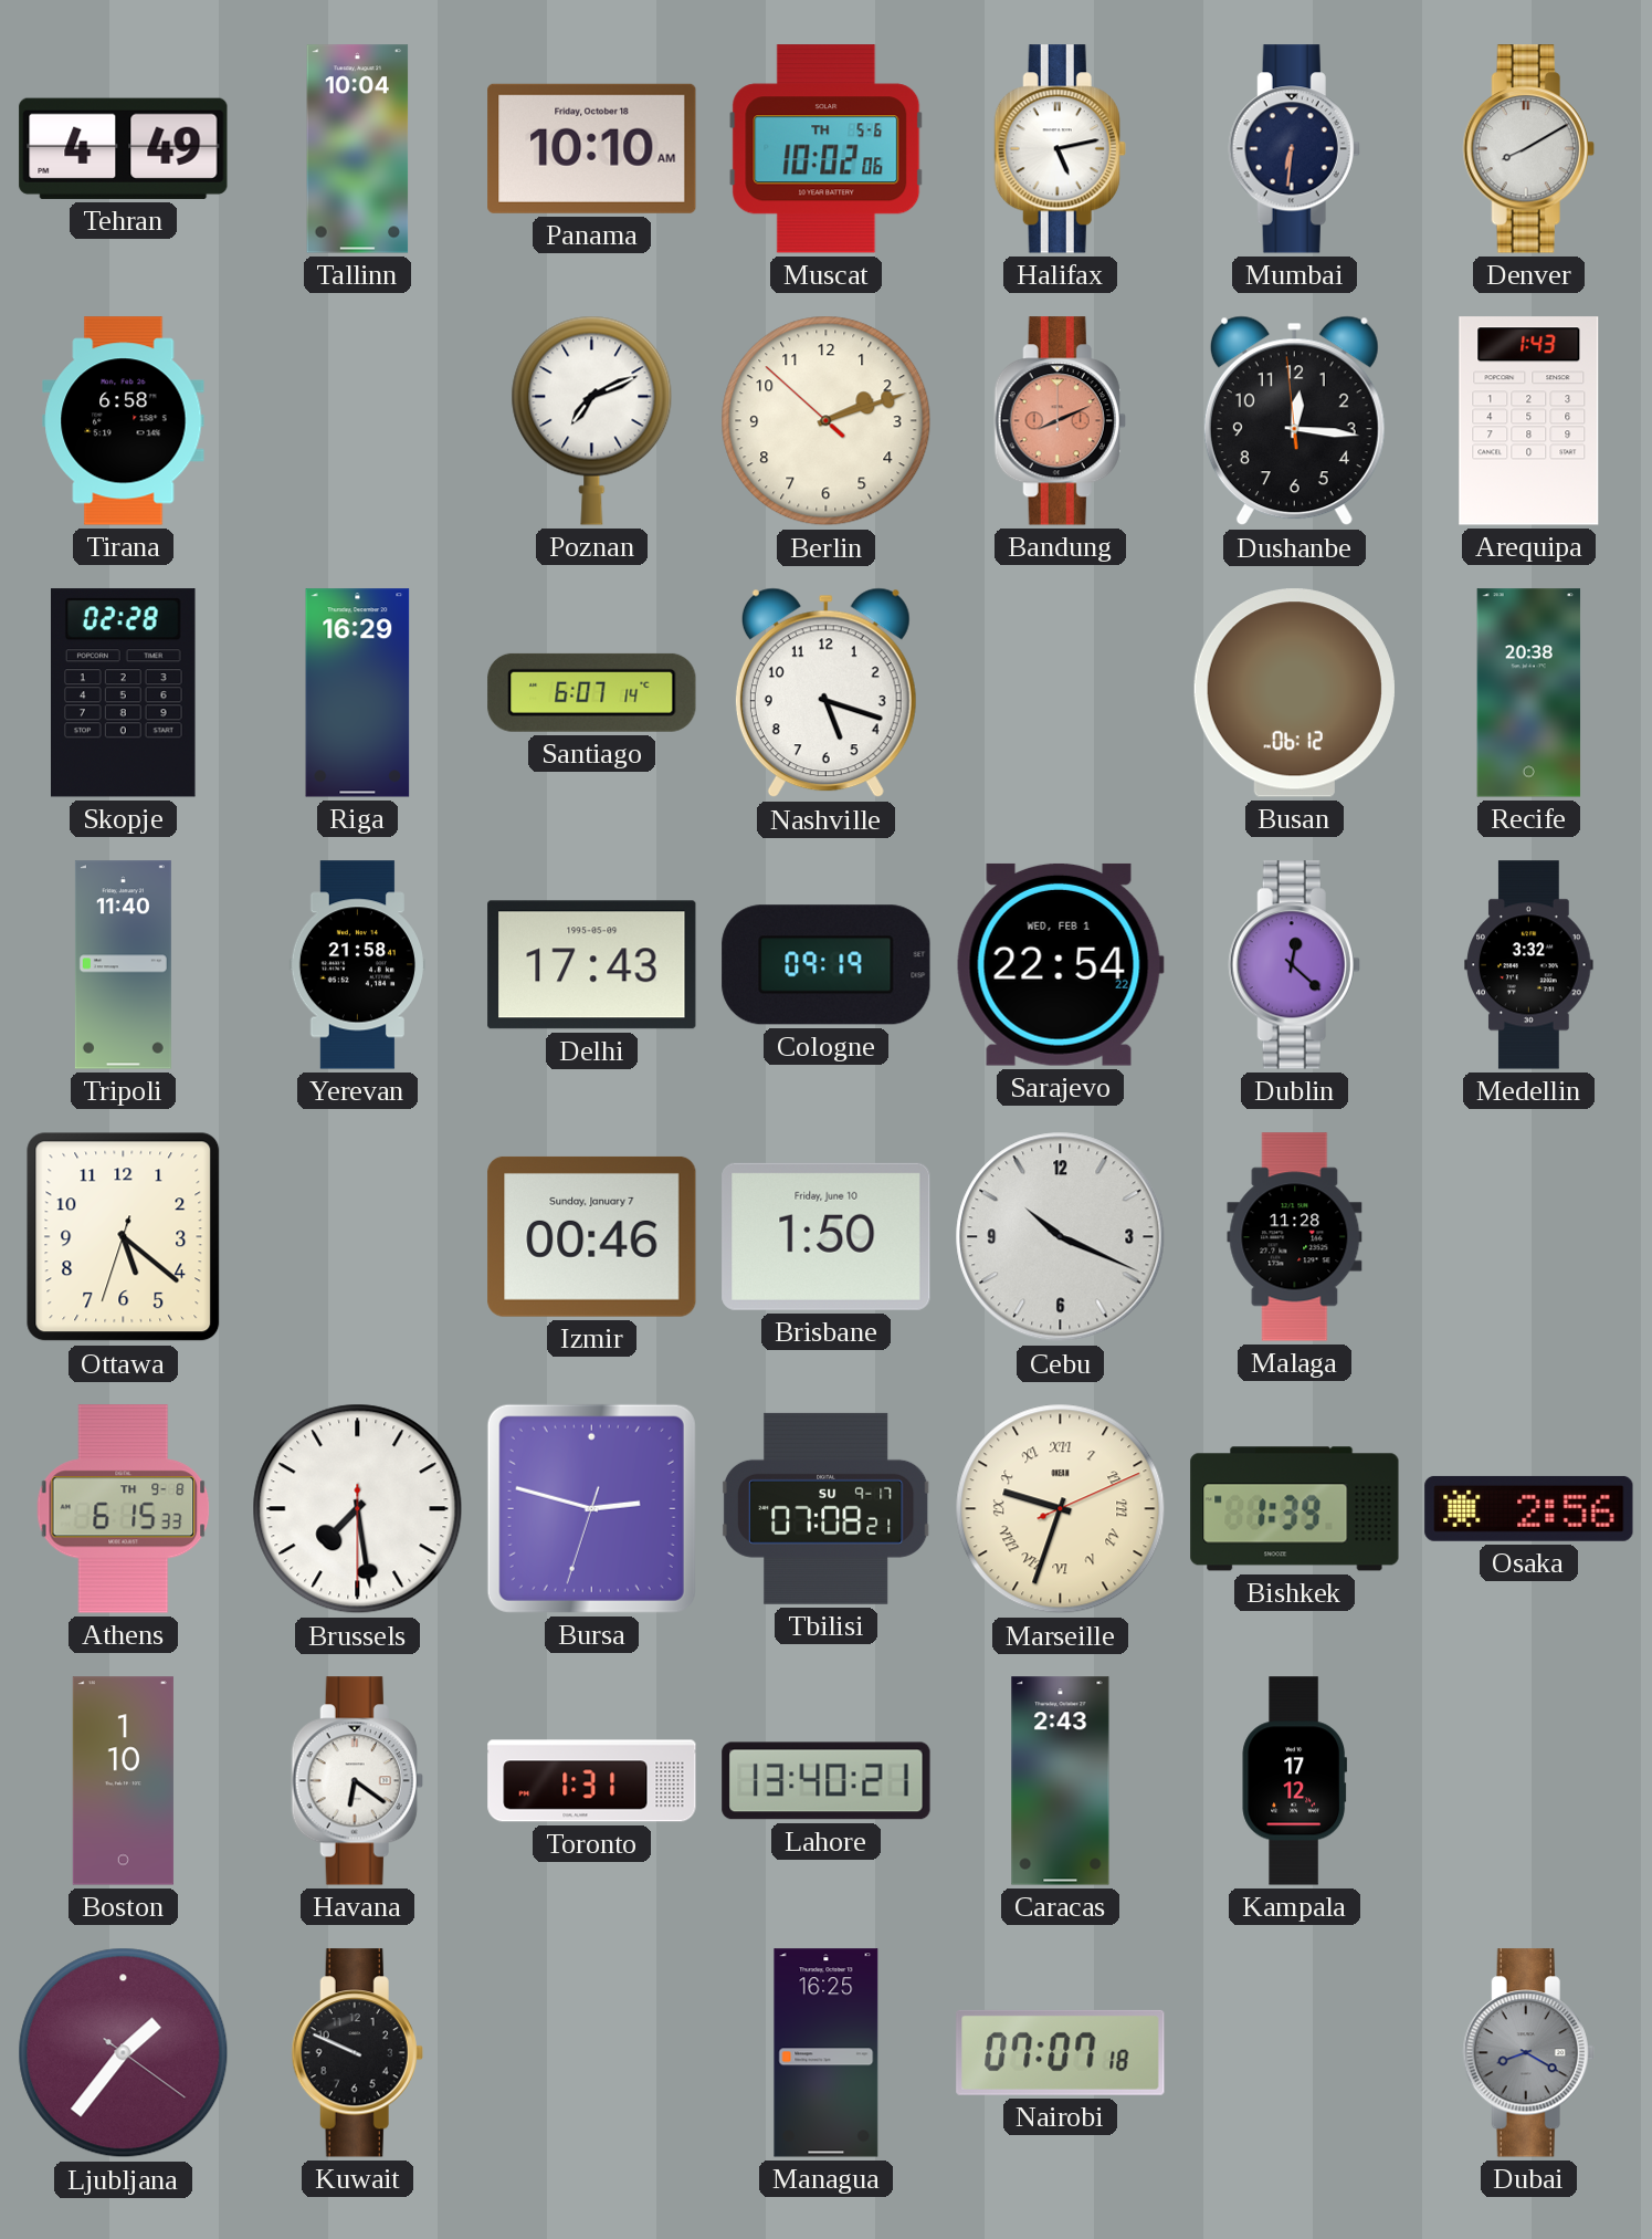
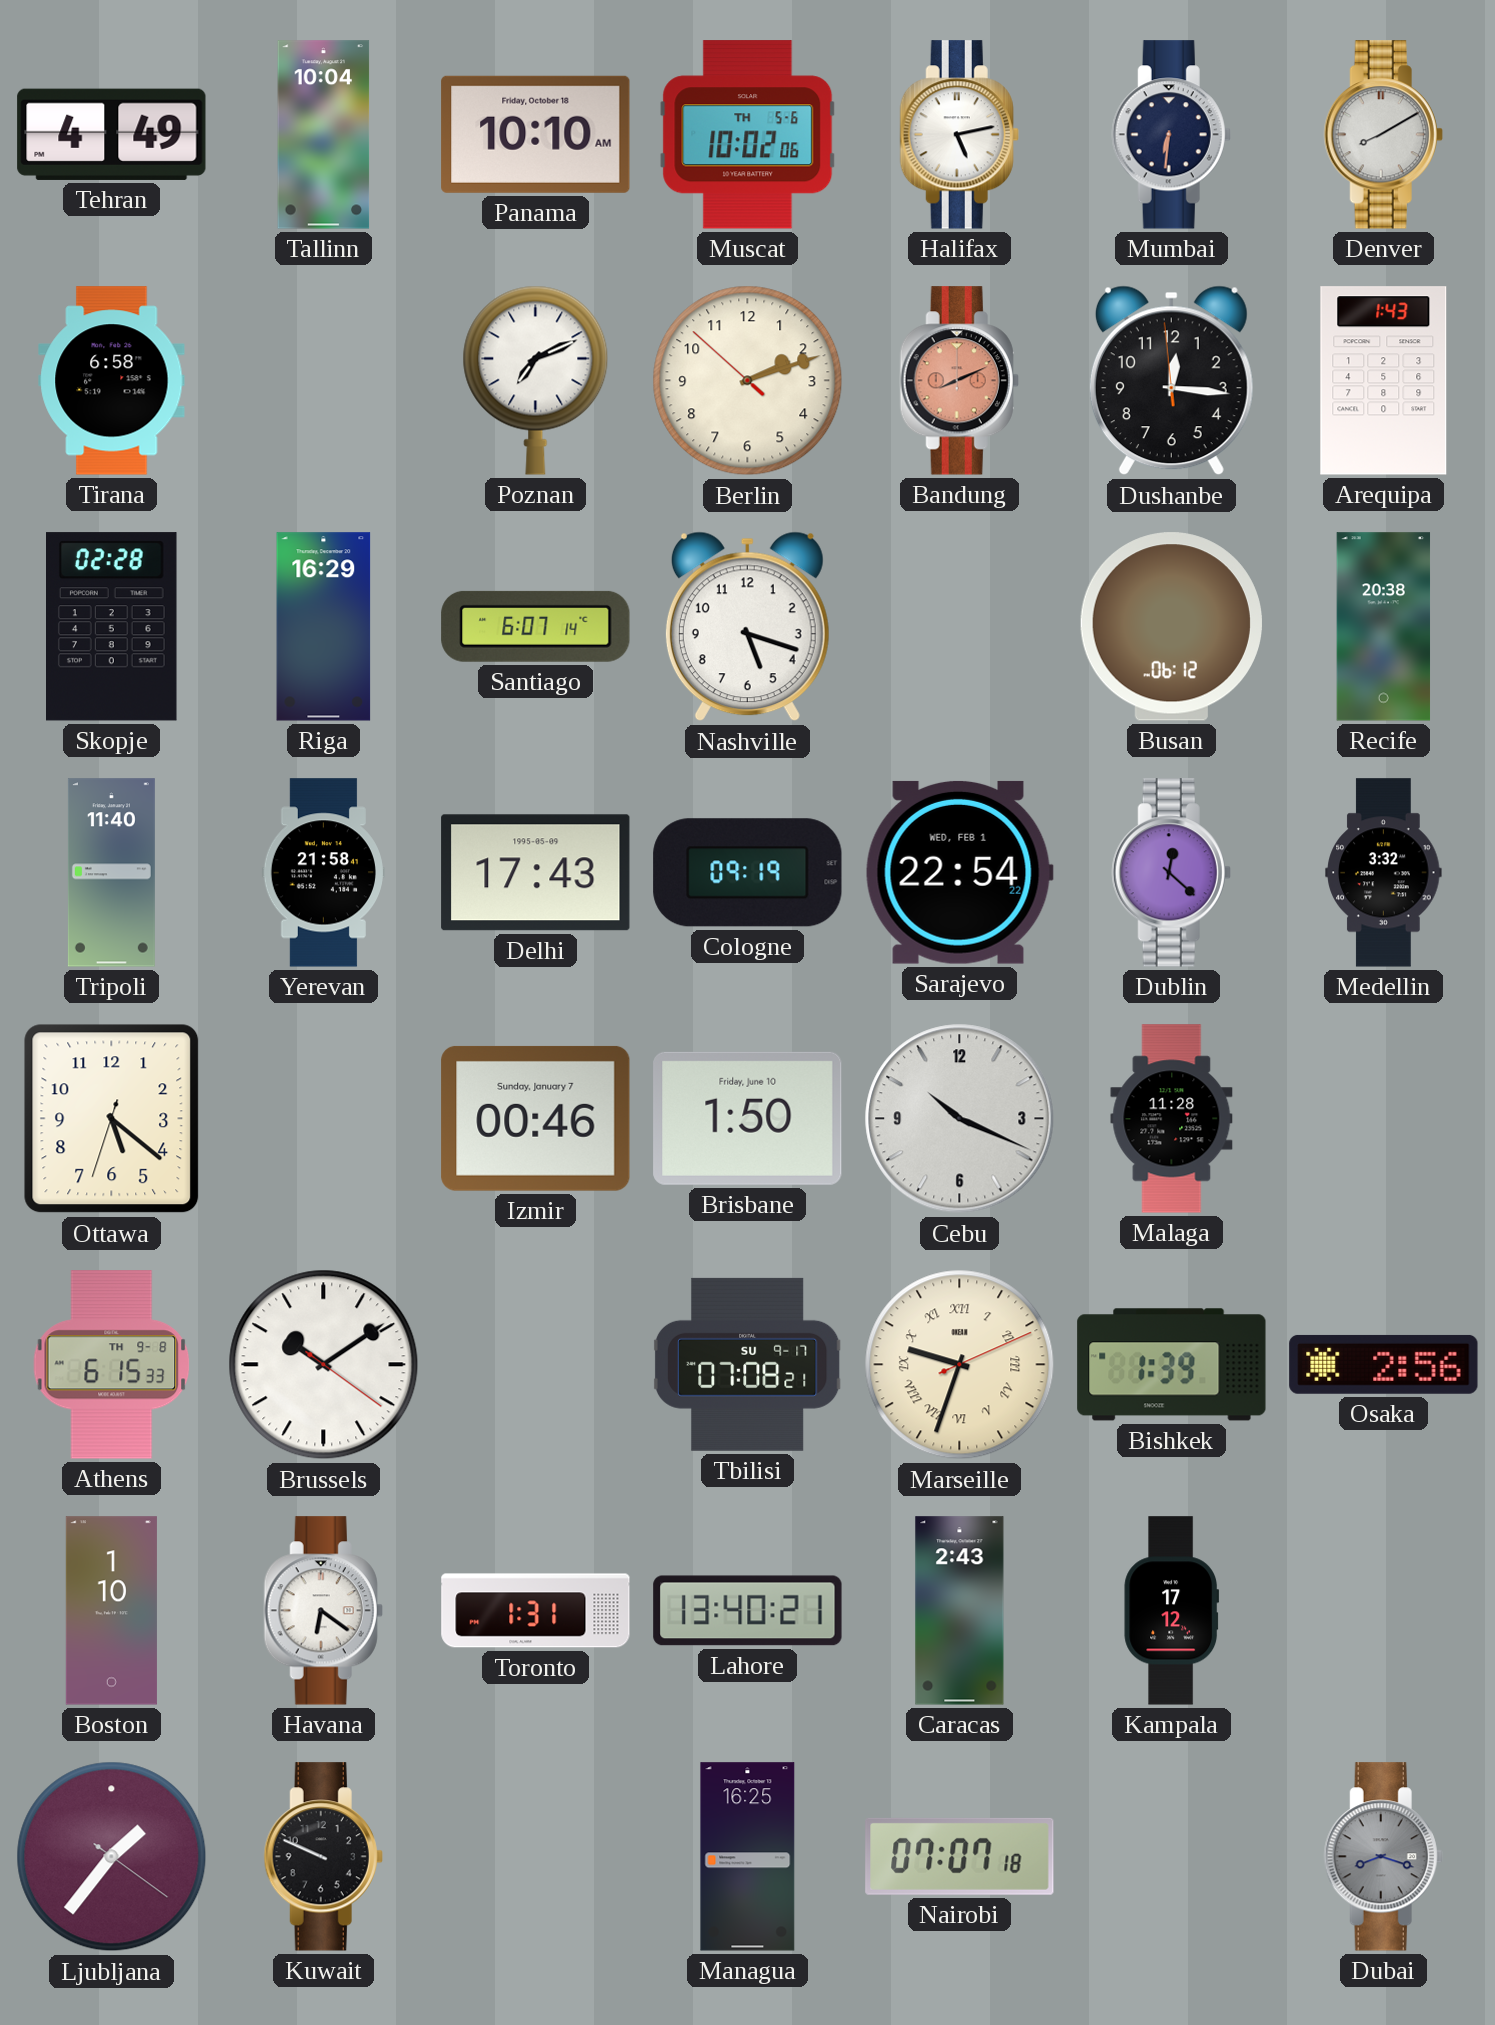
Brussels: 7:28 -> 10:09
Bursa: 2:47 -> none
Dubai: 8:20 -> 8:18
